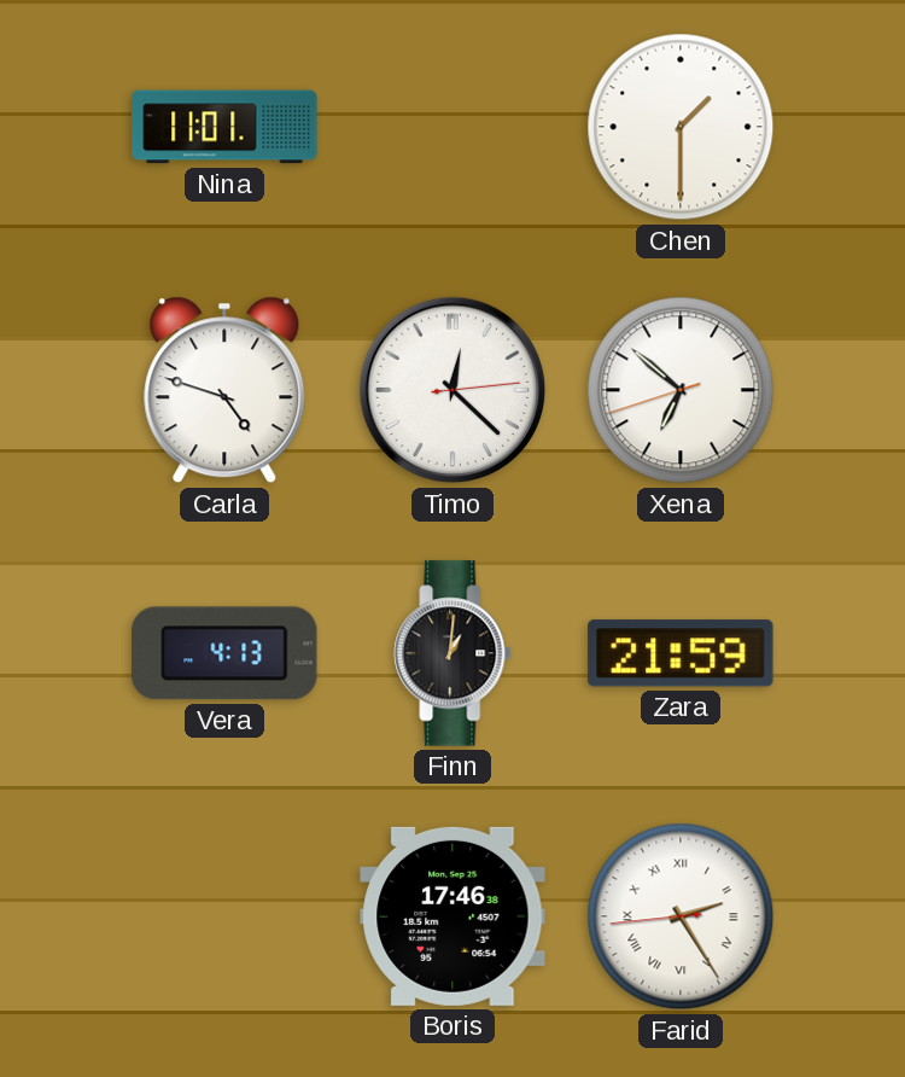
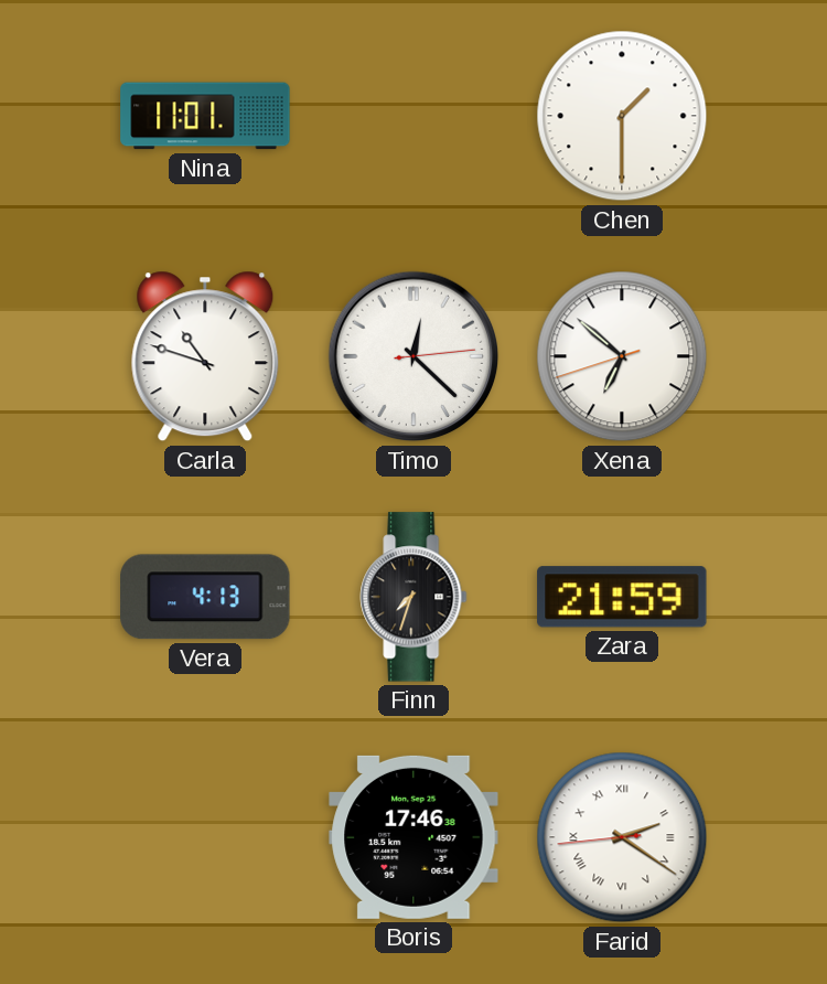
Carla: 4:48 -> 10:48
Finn: 1:01 -> 7:33
Farid: 2:24 -> 2:20
